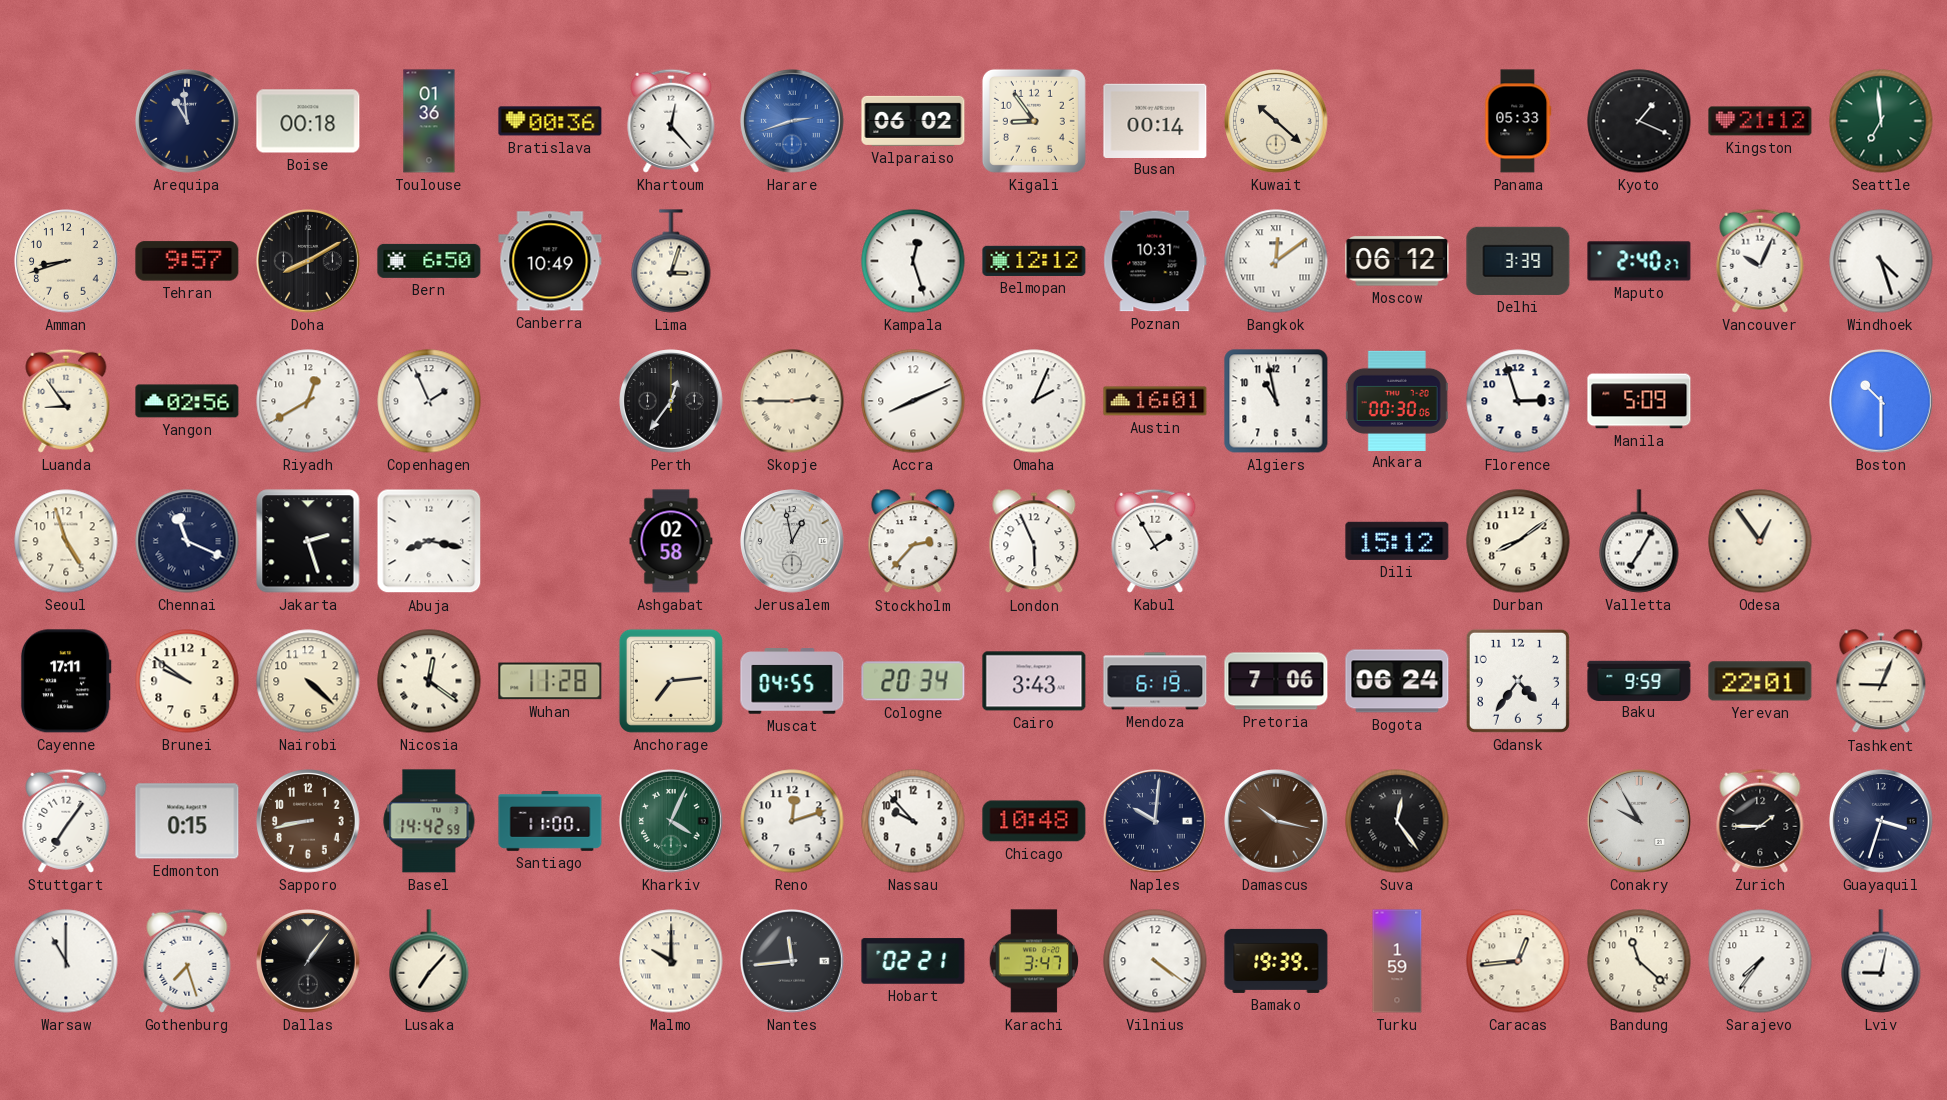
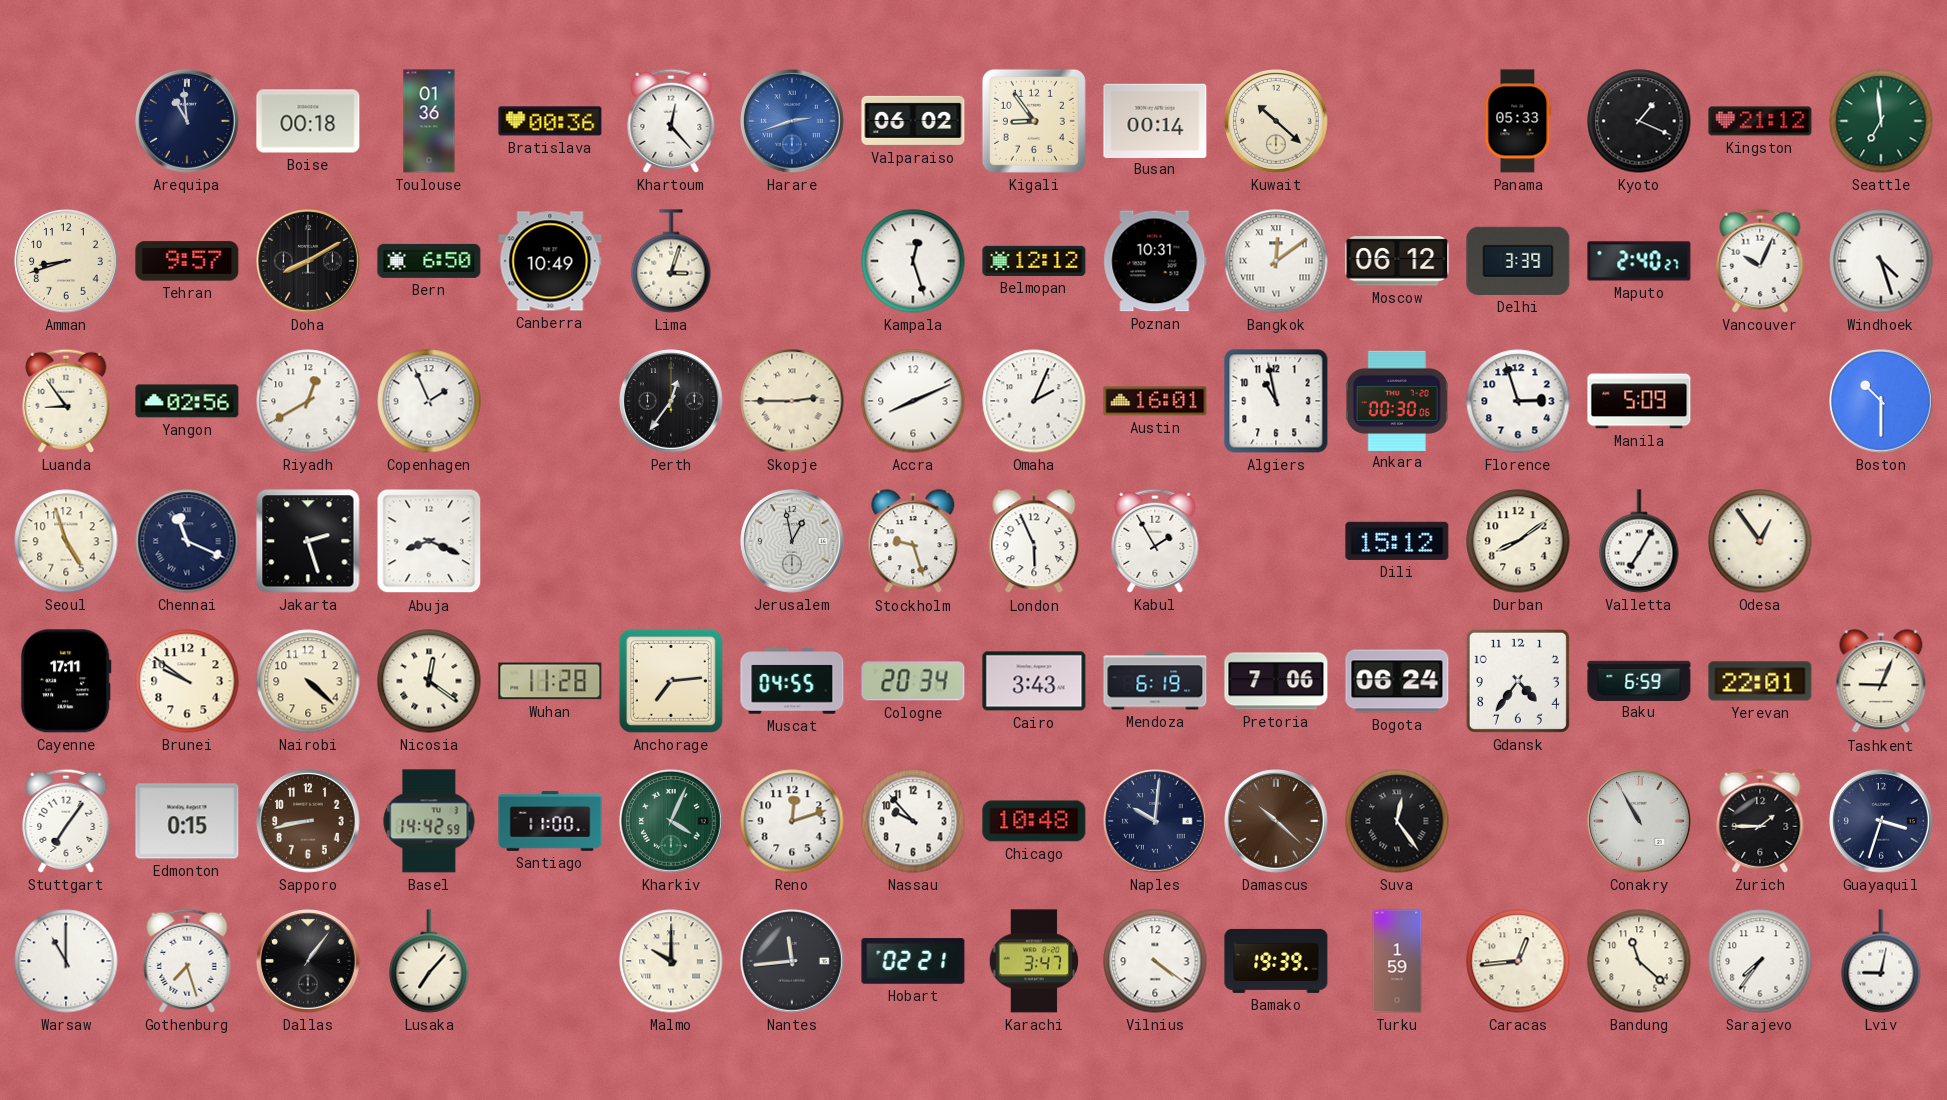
Abuja: 8:17 -> 8:19
Ashgabat: 02:58 -> none
Stockholm: 2:37 -> 9:27
Baku: 9:59 -> 6:59
Damascus: 10:17 -> 10:22
Conakry: 9:55 -> 10:55
